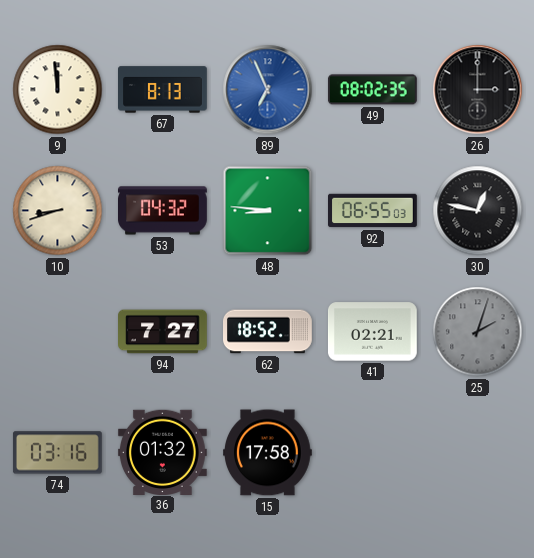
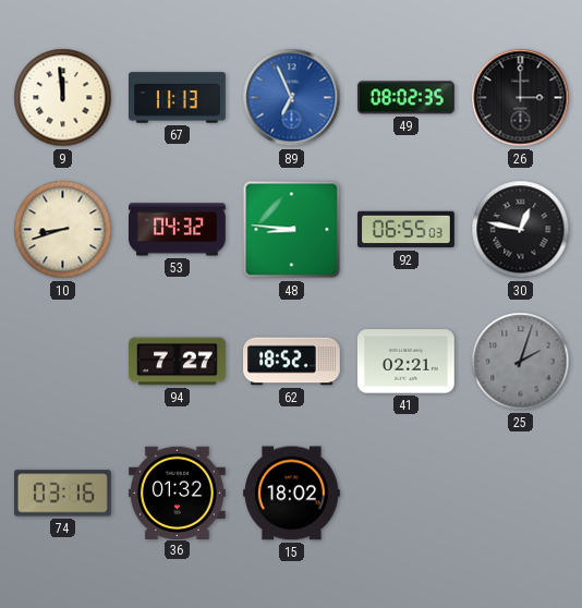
67: 8:13 -> 11:13
15: 17:58 -> 18:02
